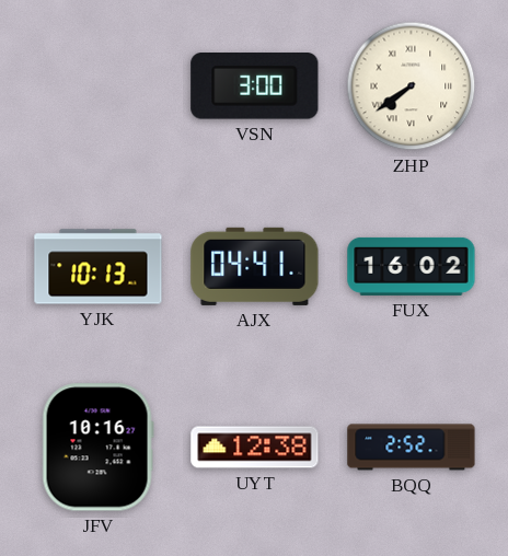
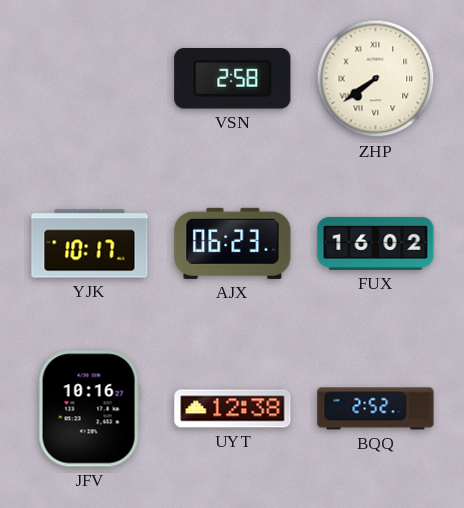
VSN: 3:00 -> 2:58
YJK: 10:13 -> 10:17
AJX: 04:41 -> 06:23
